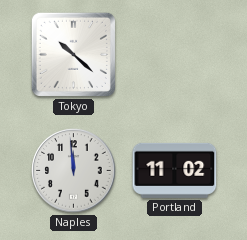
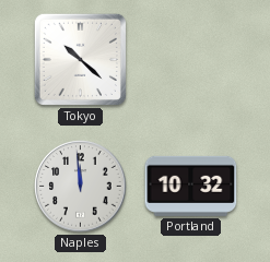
Portland: 11:02 -> 10:32
